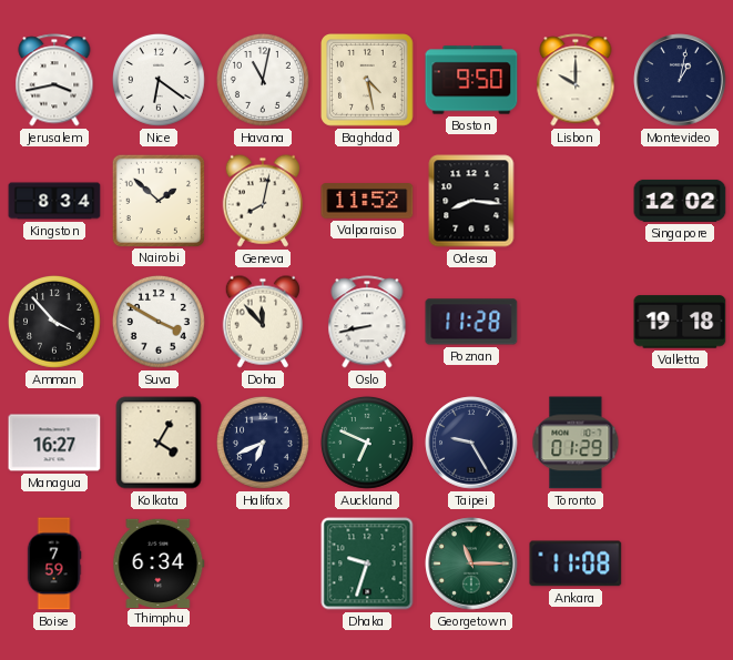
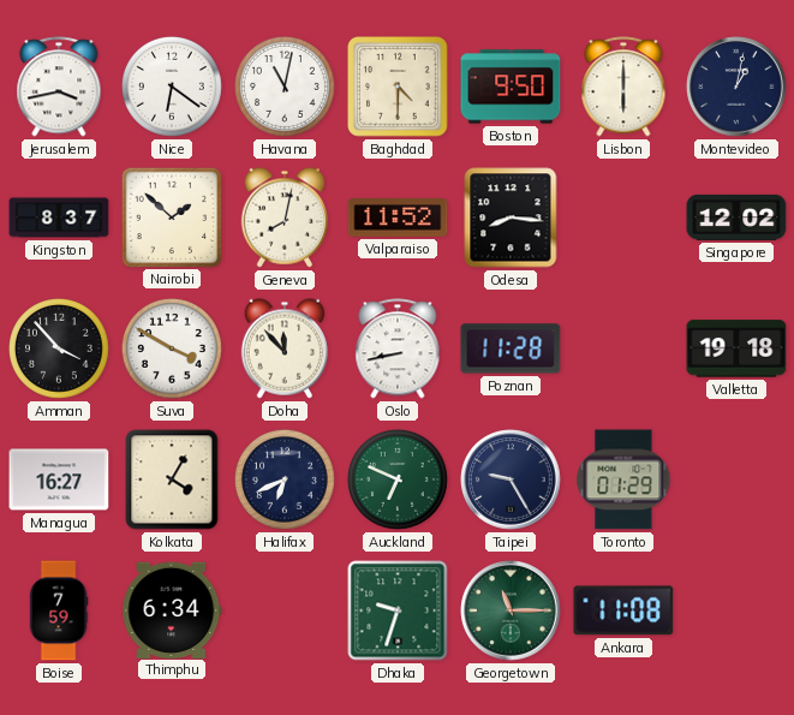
Baghdad: 4:28 -> 4:30
Lisbon: 10:00 -> 6:00
Kingston: 8:34 -> 8:37
